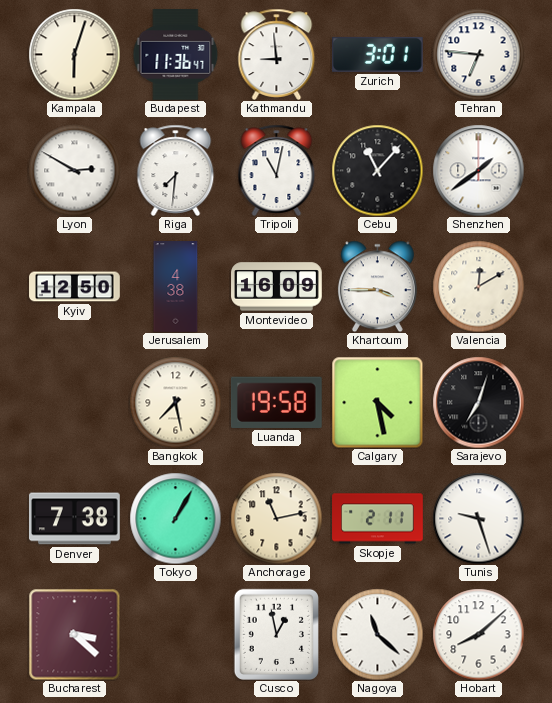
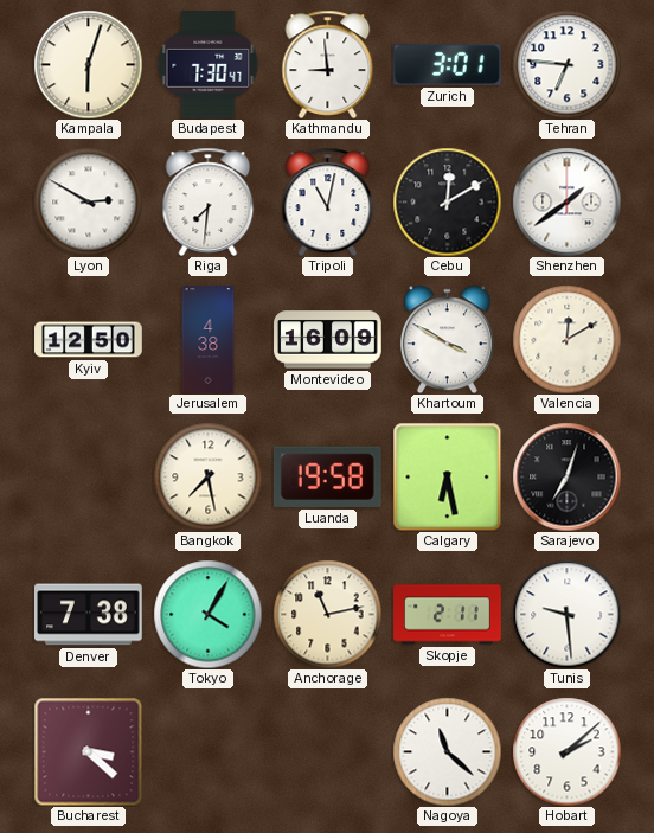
Budapest: 11:36 -> 7:30
Cebu: 11:07 -> 12:10
Khartoum: 3:45 -> 3:50
Calgary: 4:28 -> 6:28
Tokyo: 1:05 -> 4:05
Tunis: 9:27 -> 9:29
Cusco: 12:58 -> none
Hobart: 8:08 -> 2:08
